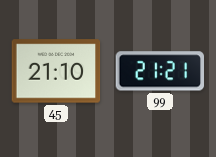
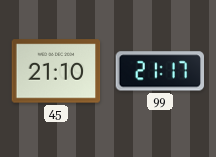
99: 21:21 -> 21:17
